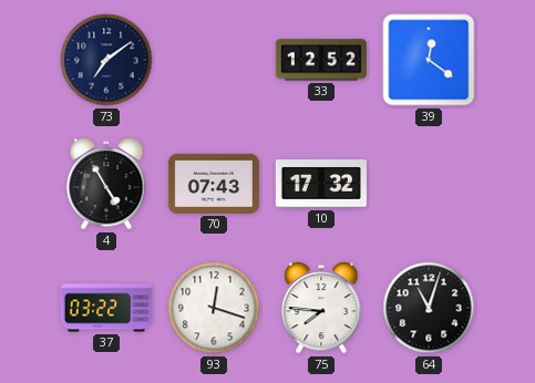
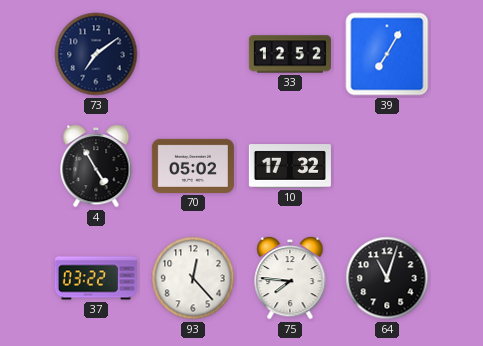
39: 12:21 -> 7:05
70: 07:43 -> 05:02
93: 12:18 -> 12:23
